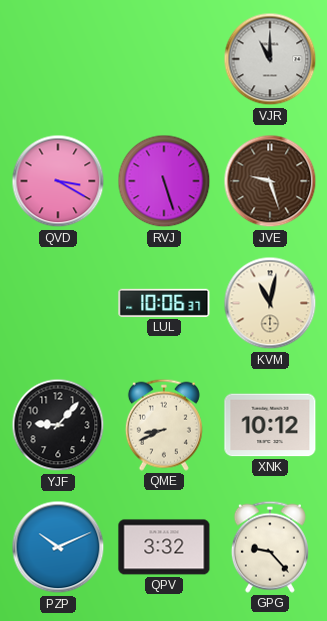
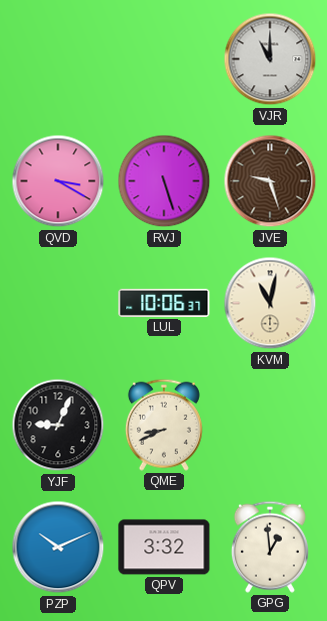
YJF: 9:07 -> 9:04
XNK: 10:12 -> none
GPG: 9:23 -> 12:59
